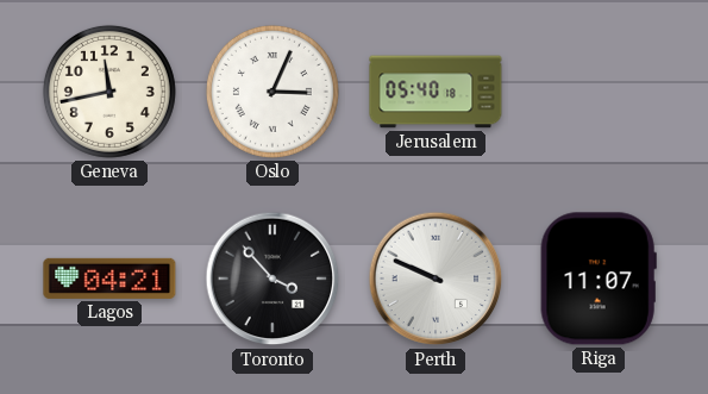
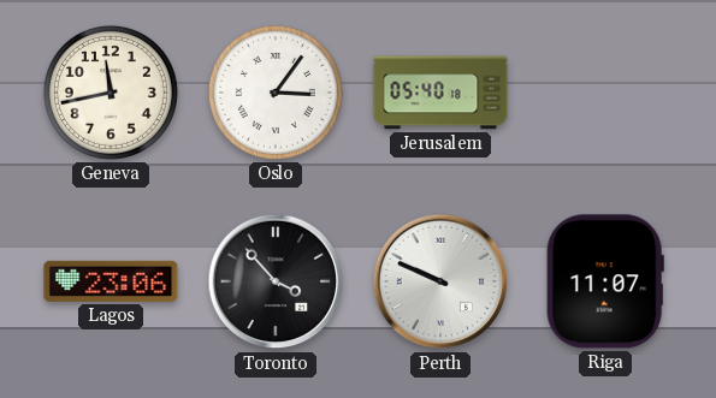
Oslo: 3:04 -> 3:06
Lagos: 04:21 -> 23:06
